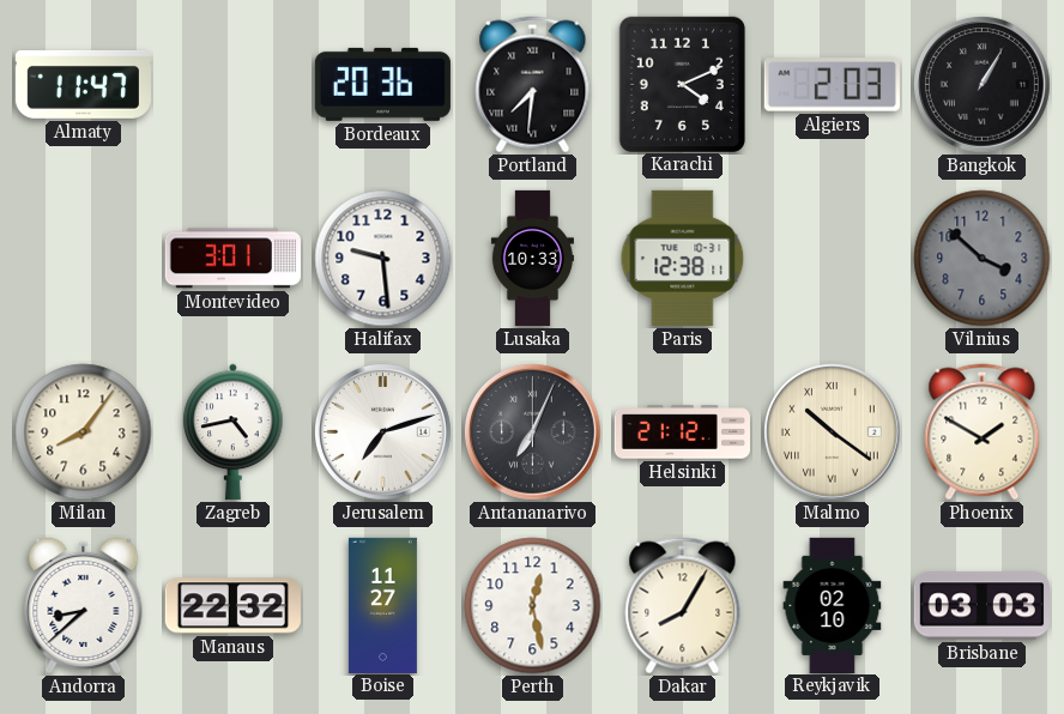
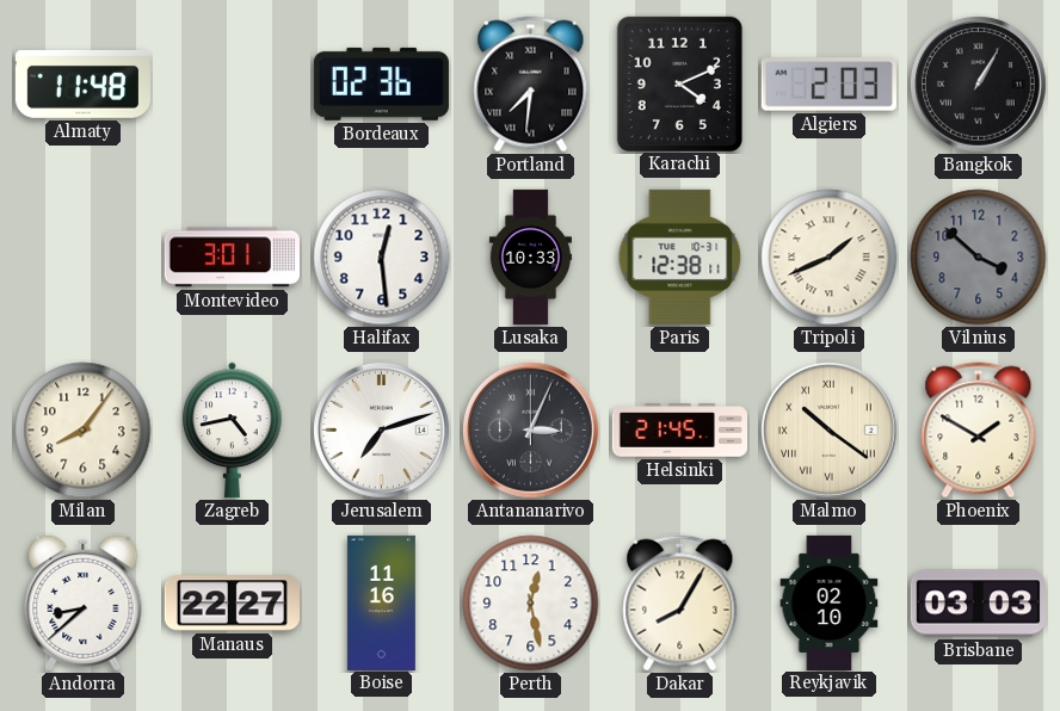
Almaty: 11:47 -> 11:48
Bordeaux: 20:36 -> 02:36
Halifax: 9:29 -> 12:29
Tripoli: none -> 1:41
Antananarivo: 7:04 -> 3:04
Helsinki: 21:12 -> 21:45
Manaus: 22:32 -> 22:27
Boise: 11:27 -> 11:16
